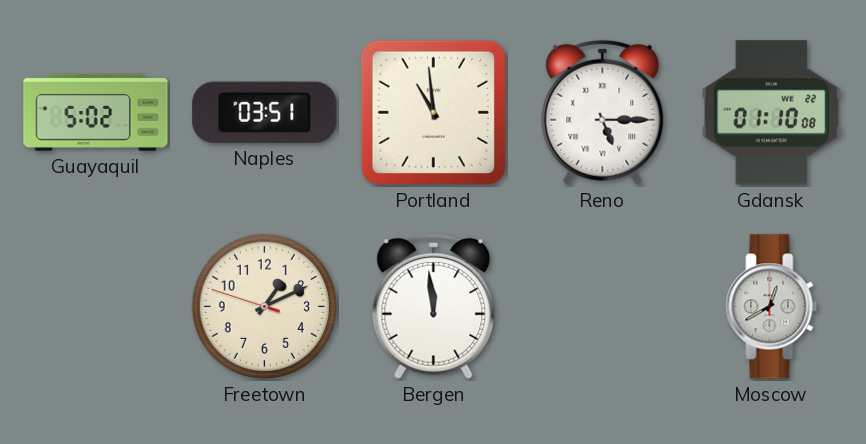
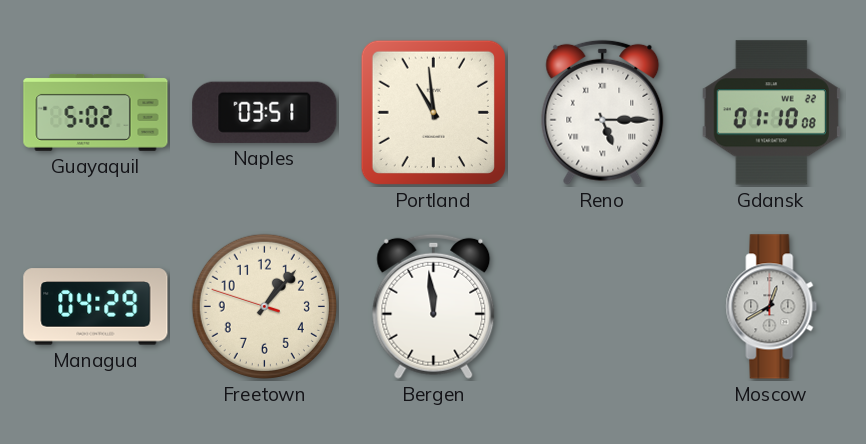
Managua: none -> 04:29
Freetown: 1:10 -> 1:06
